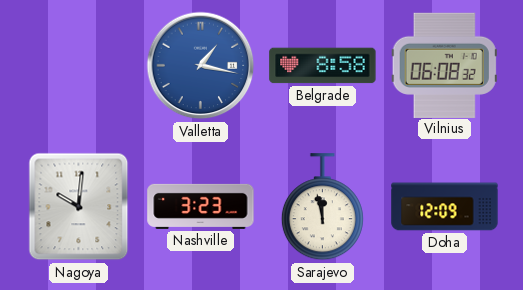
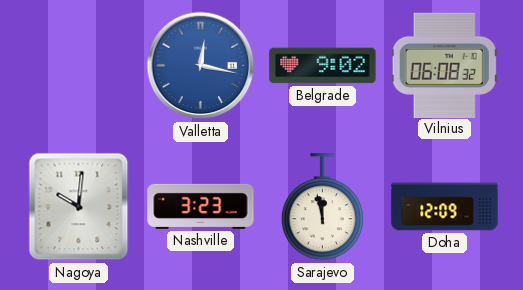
Valletta: 1:17 -> 12:17
Belgrade: 8:58 -> 9:02
